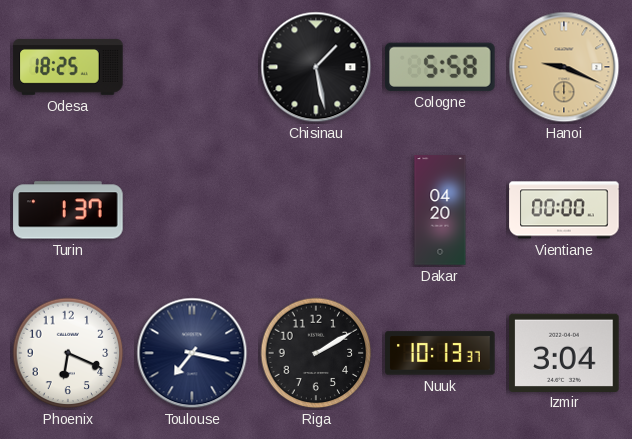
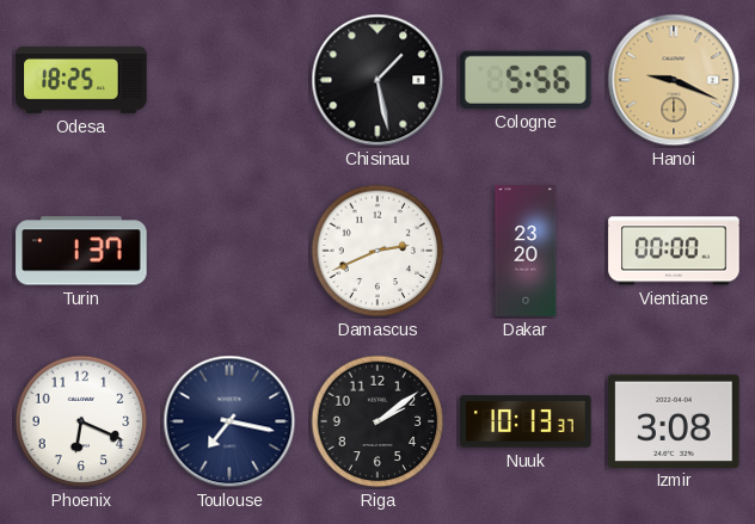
Cologne: 5:58 -> 5:56
Damascus: none -> 2:41
Dakar: 04:20 -> 23:20
Riga: 2:10 -> 2:09
Izmir: 3:04 -> 3:08
